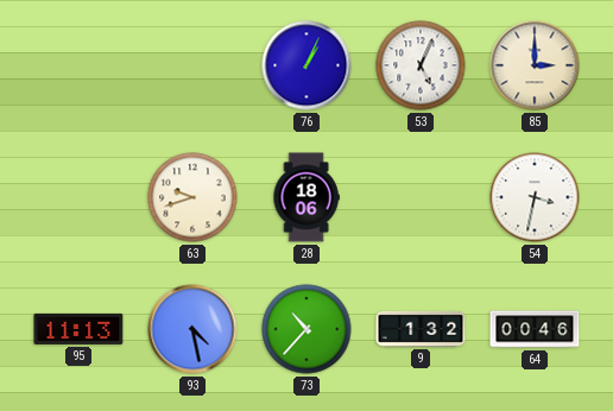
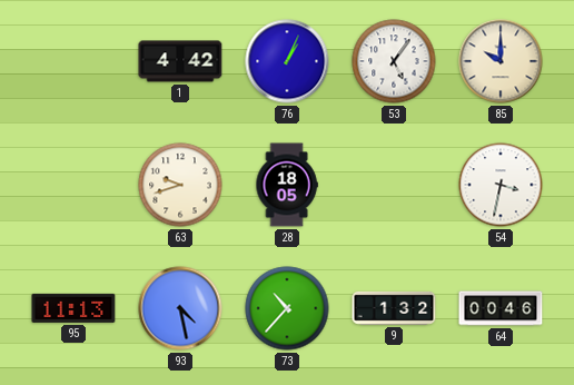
1: none -> 4:42
53: 5:04 -> 5:06
85: 3:00 -> 10:00
28: 18:06 -> 18:05
